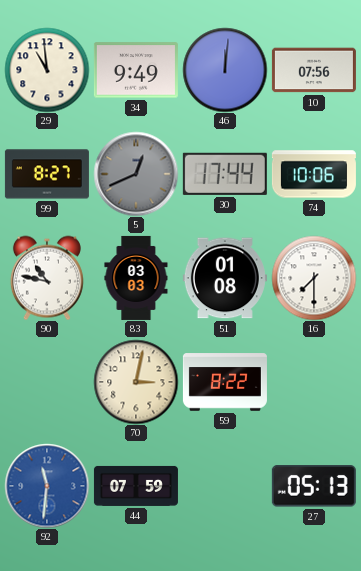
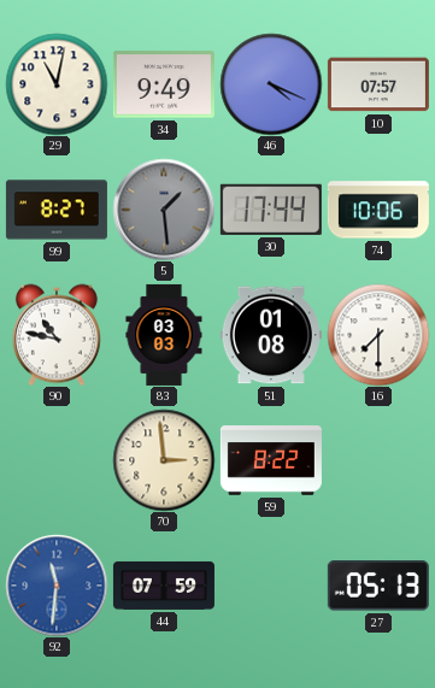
29: 10:59 -> 11:02
46: 12:01 -> 4:19
10: 07:56 -> 07:57
5: 12:41 -> 1:29
70: 3:02 -> 2:59
